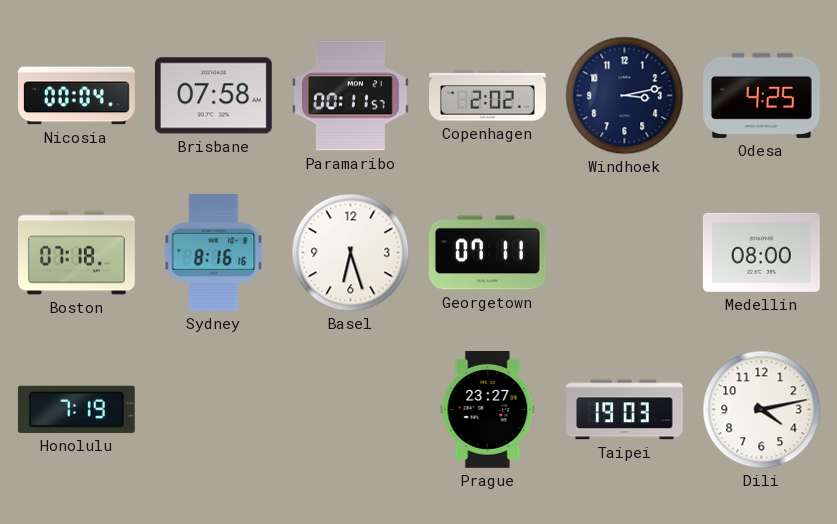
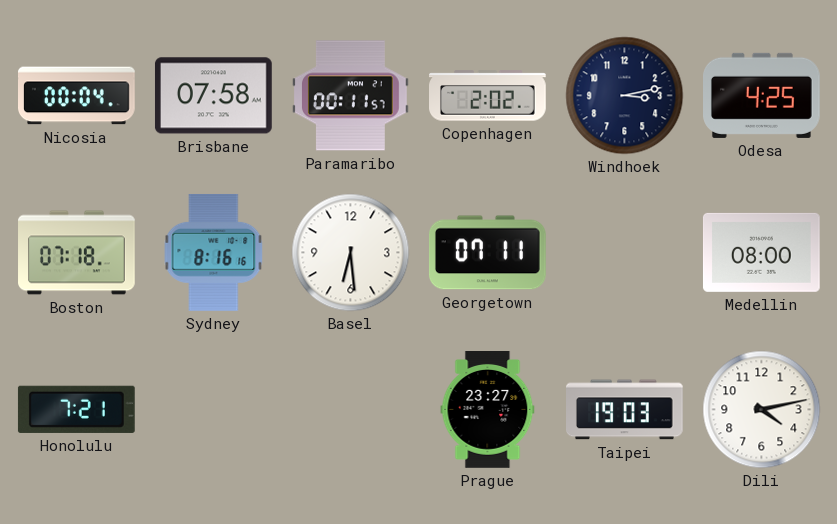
Basel: 6:27 -> 6:29
Honolulu: 7:19 -> 7:21
